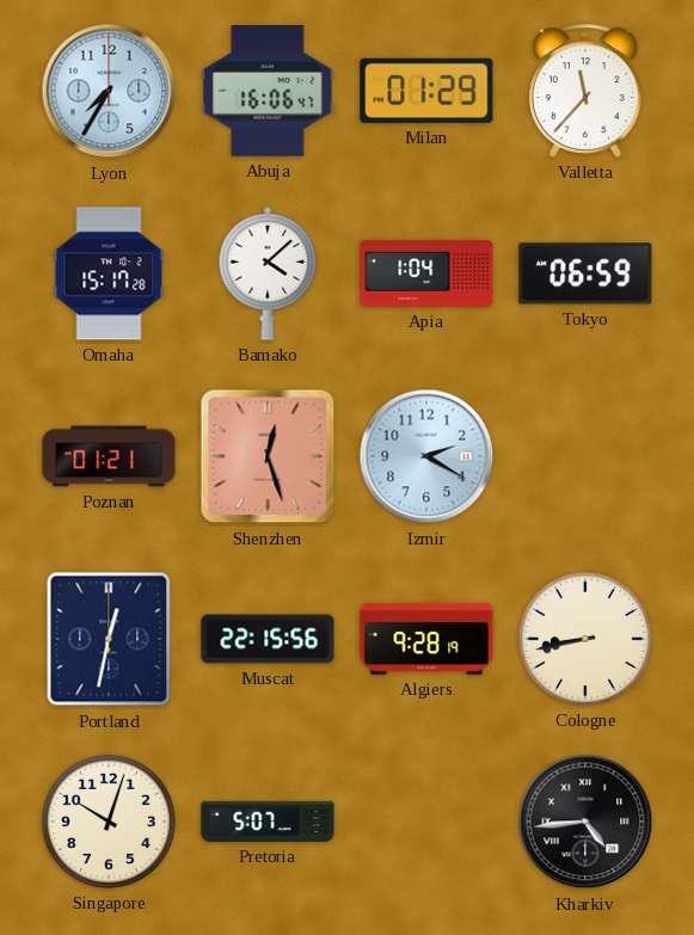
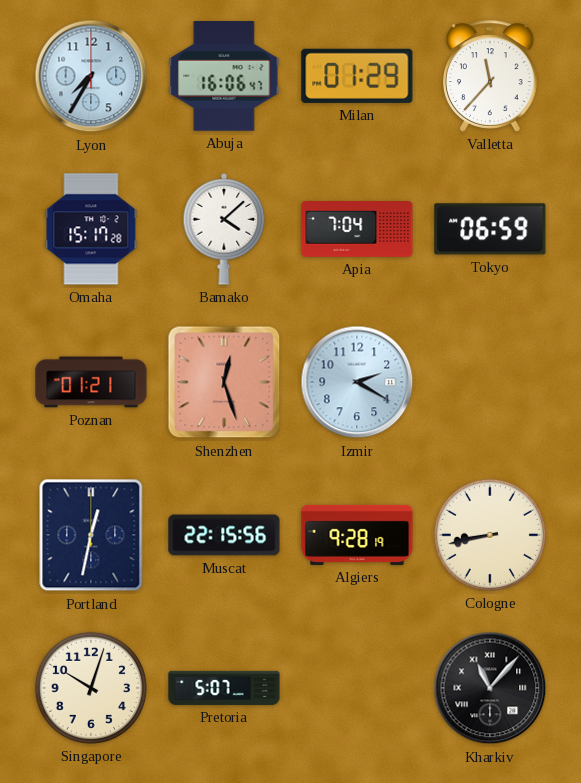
Apia: 1:04 -> 7:04
Kharkiv: 4:44 -> 11:07
